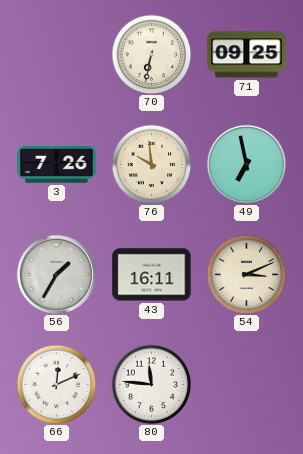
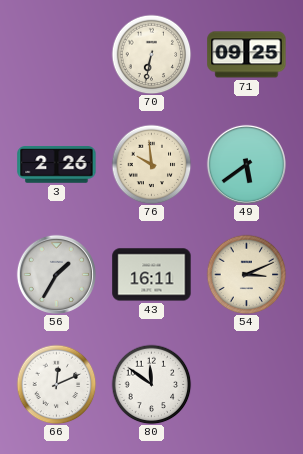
3: 7:26 -> 2:26
49: 6:58 -> 5:39
80: 11:46 -> 11:51
